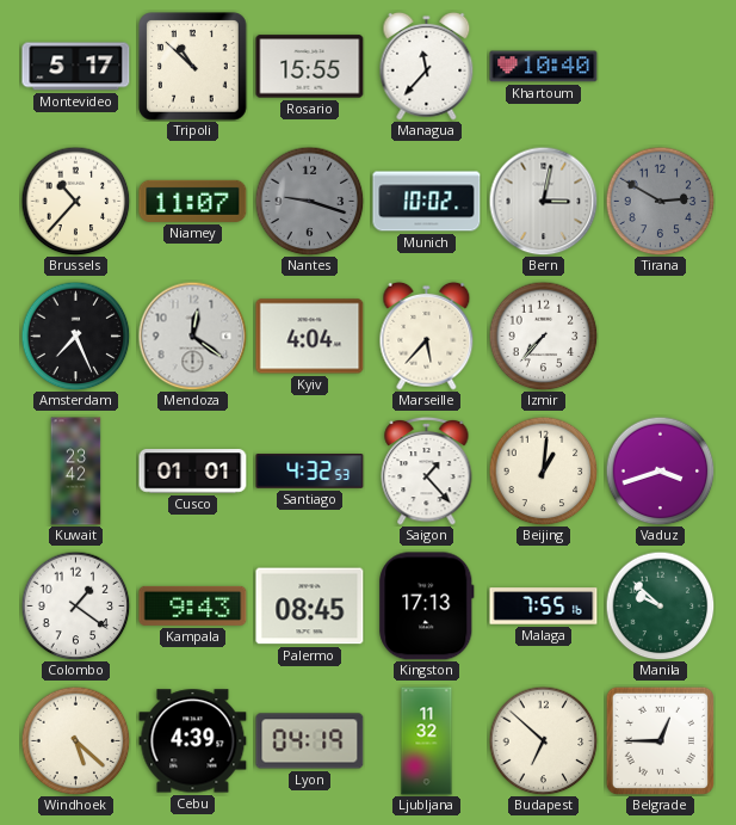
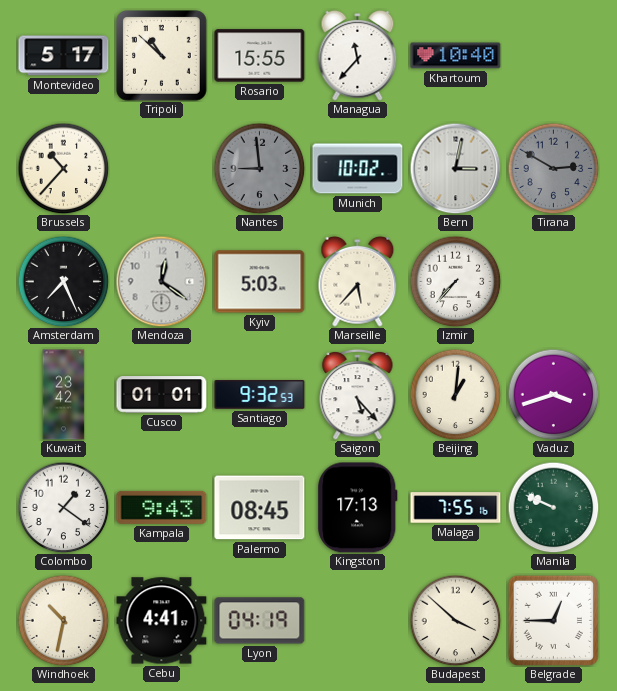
Niamey: 11:07 -> none
Nantes: 9:18 -> 8:59
Kyiv: 4:04 -> 5:03
Santiago: 4:32 -> 9:32
Saigon: 1:23 -> 5:23
Manila: 9:52 -> 9:49
Windhoek: 5:22 -> 10:32
Cebu: 4:39 -> 4:41
Ljubljana: 11:32 -> none
Budapest: 6:52 -> 3:52
